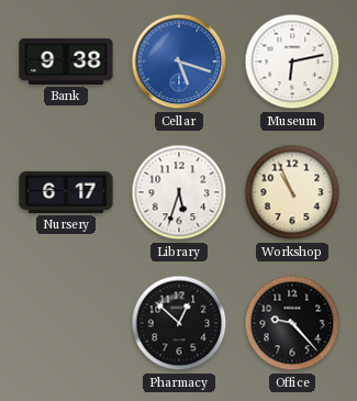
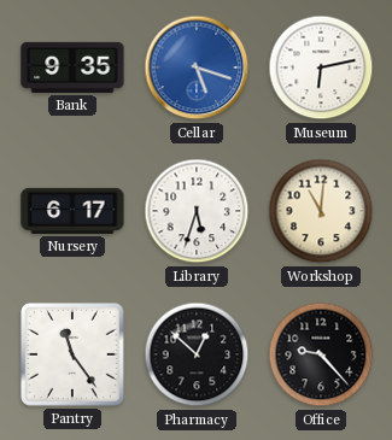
Bank: 9:38 -> 9:35
Workshop: 10:56 -> 11:01
Pantry: none -> 11:24
